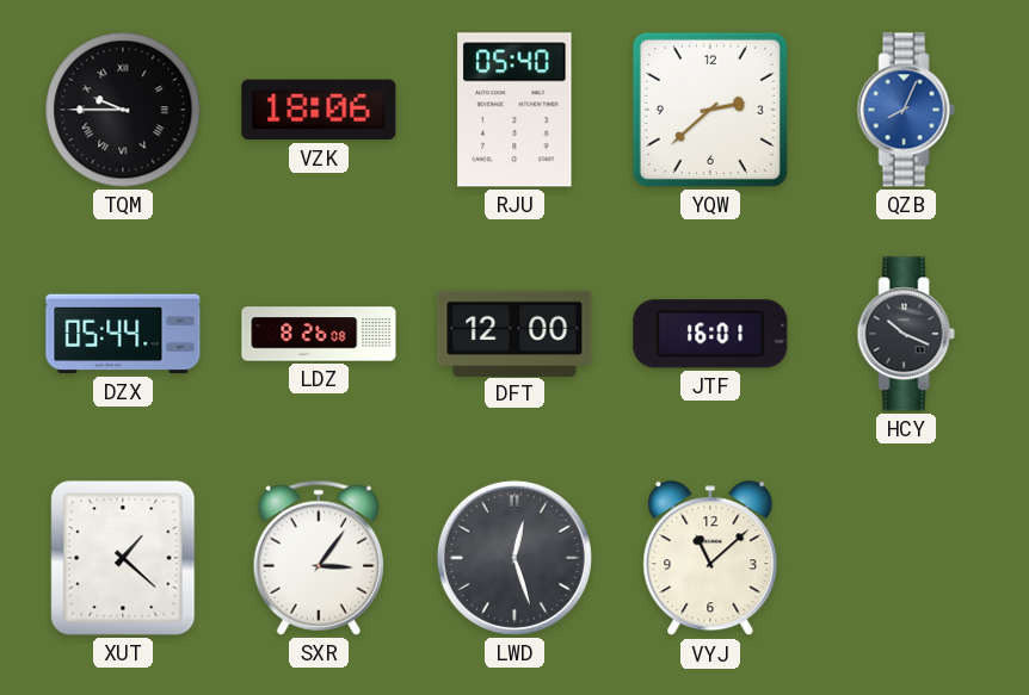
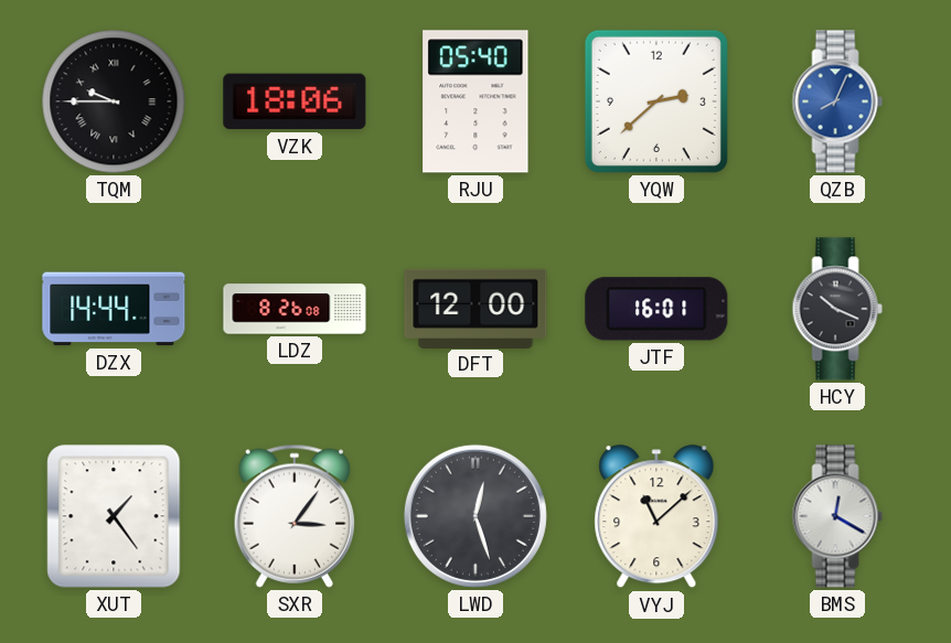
DZX: 05:44 -> 14:44
XUT: 1:22 -> 1:24
BMS: none -> 12:20
